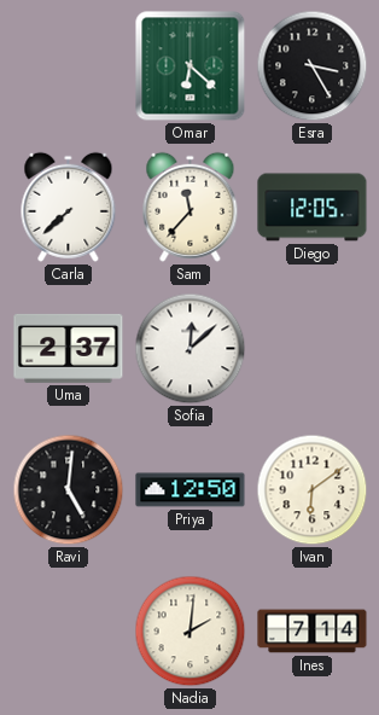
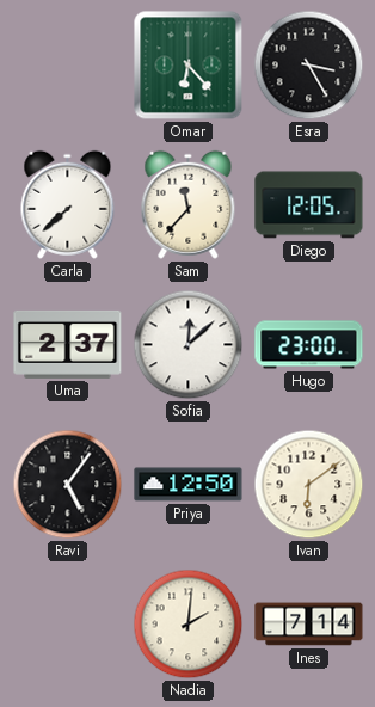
Omar: 6:22 -> 6:23
Hugo: none -> 23:00
Ravi: 5:01 -> 5:06
